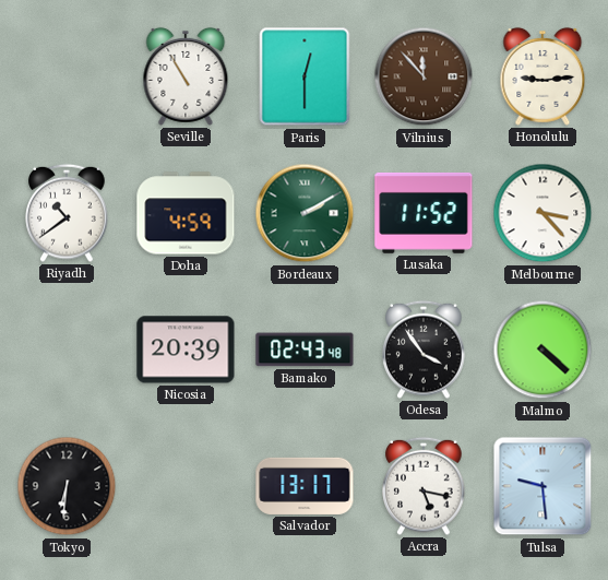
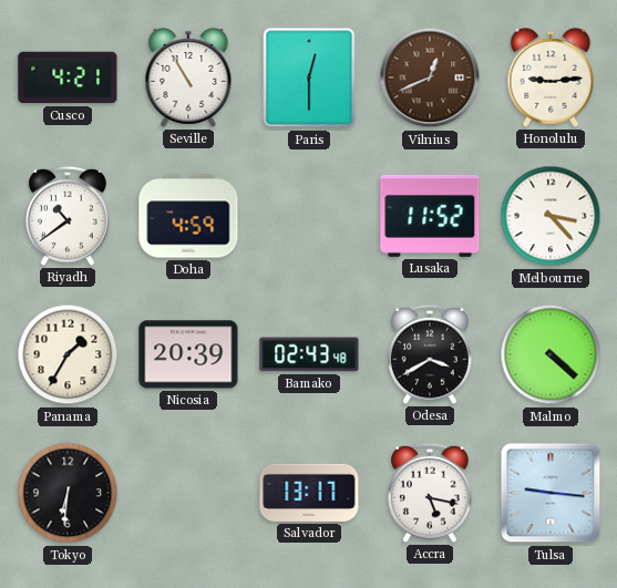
Cusco: none -> 4:21
Vilnius: 11:53 -> 12:41
Bordeaux: 2:10 -> none
Panama: none -> 1:35
Odesa: 3:54 -> 3:40
Tulsa: 9:29 -> 9:16
